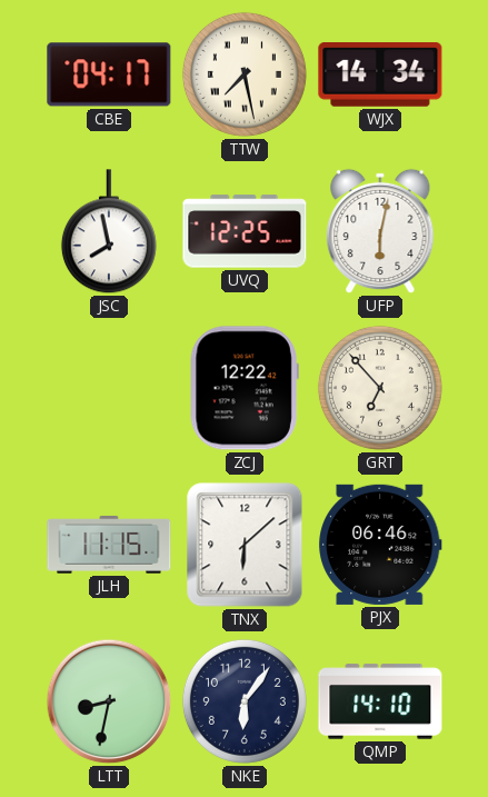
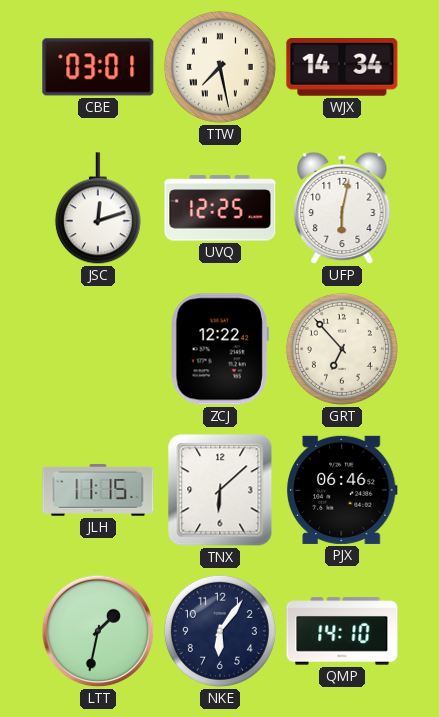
CBE: 04:17 -> 03:01
JSC: 7:58 -> 12:12
LTT: 8:32 -> 1:32
